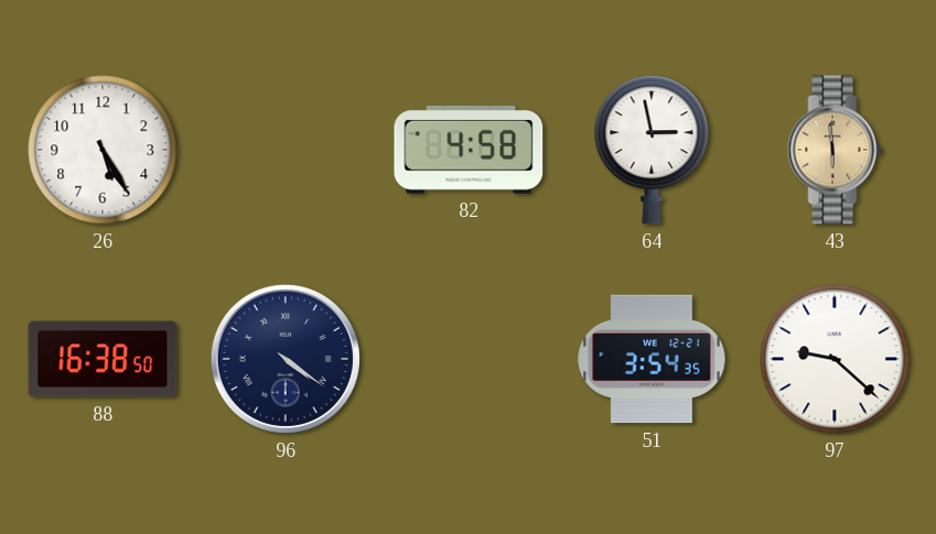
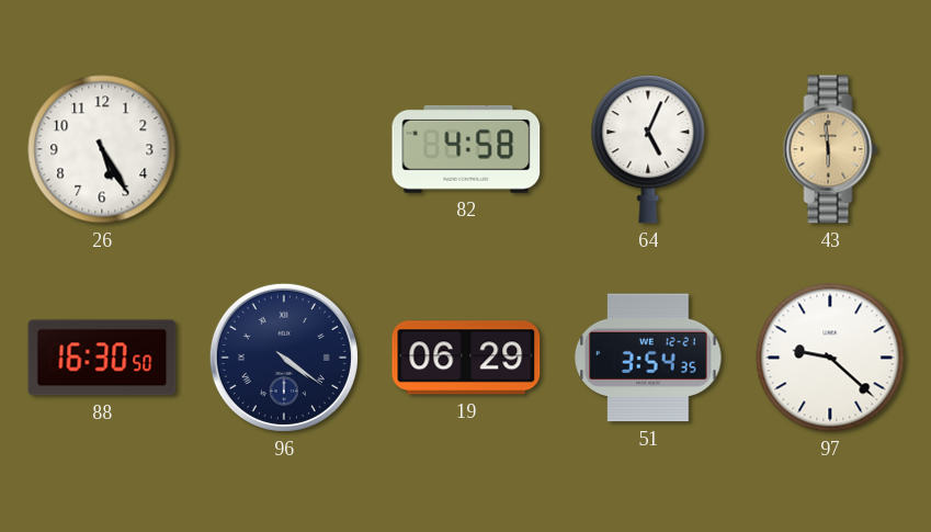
64: 2:58 -> 5:04
88: 16:38 -> 16:30
19: none -> 06:29
